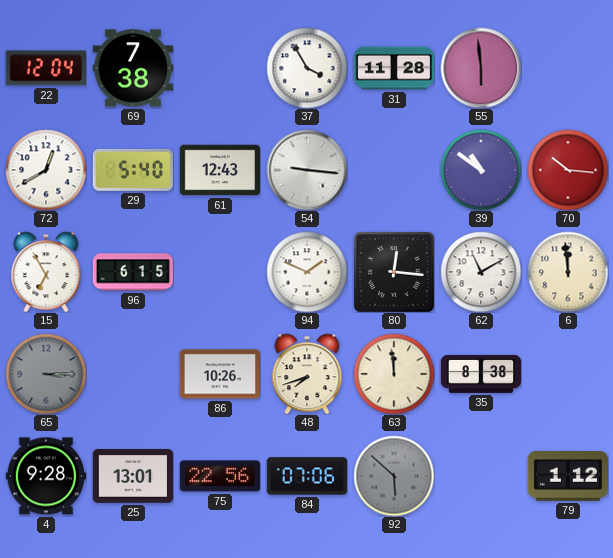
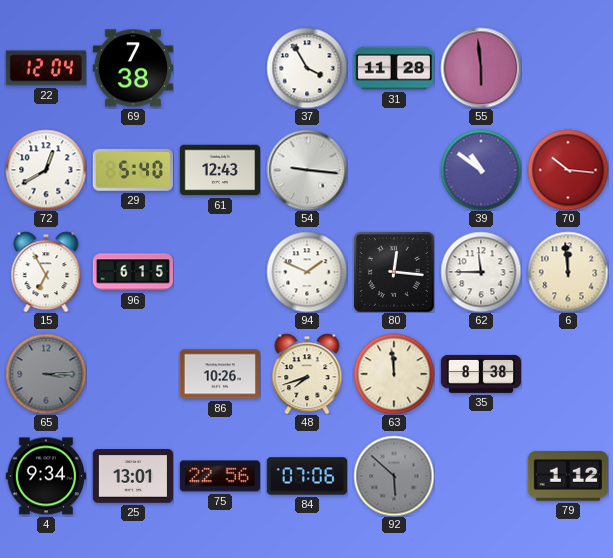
62: 11:10 -> 11:45
4: 9:28 -> 9:34
